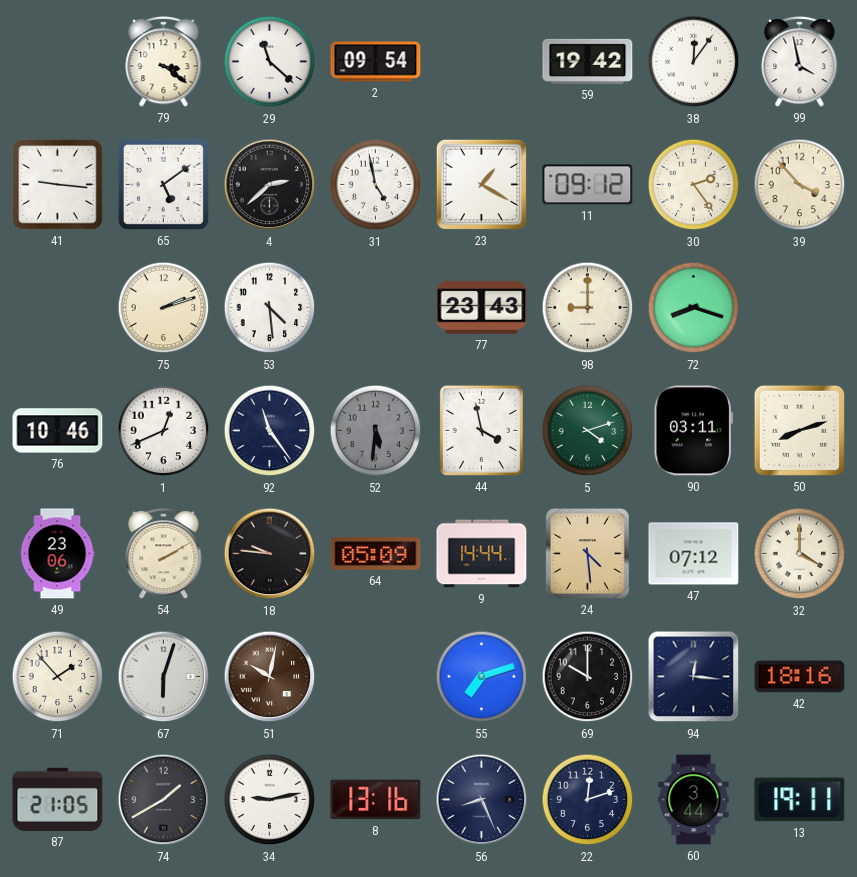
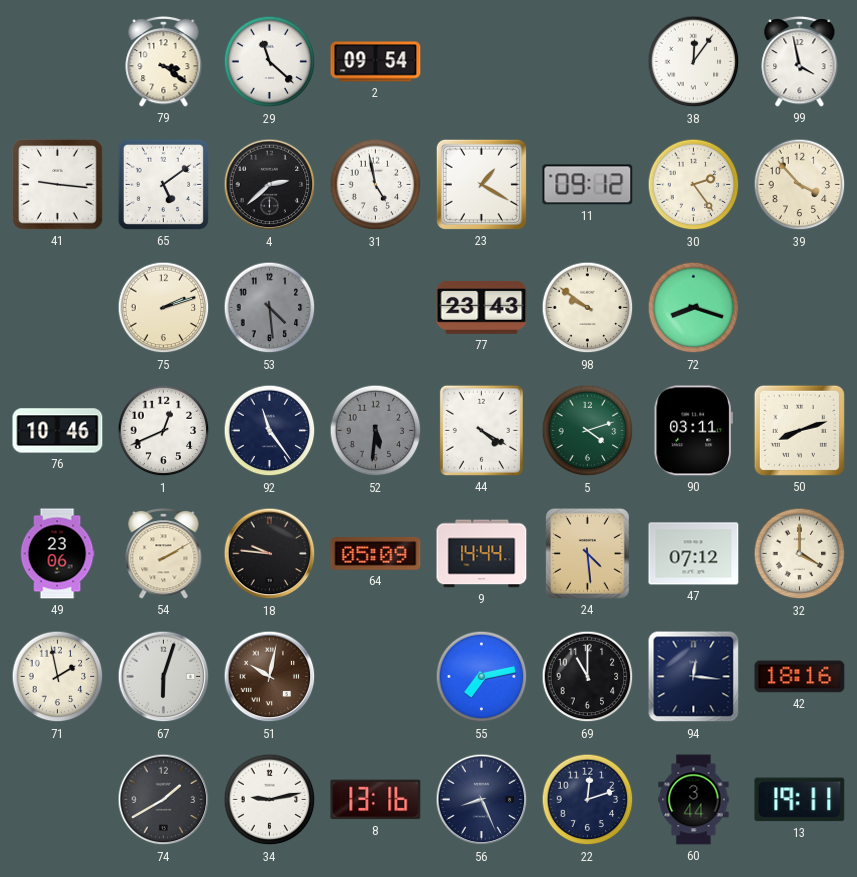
59: 19:42 -> none
53 dial: white -> grey
98: 9:00 -> 9:51
44: 3:58 -> 4:20
71: 1:53 -> 1:58
55: 7:12 -> 7:13
69: 10:00 -> 11:00
87: 21:05 -> none
